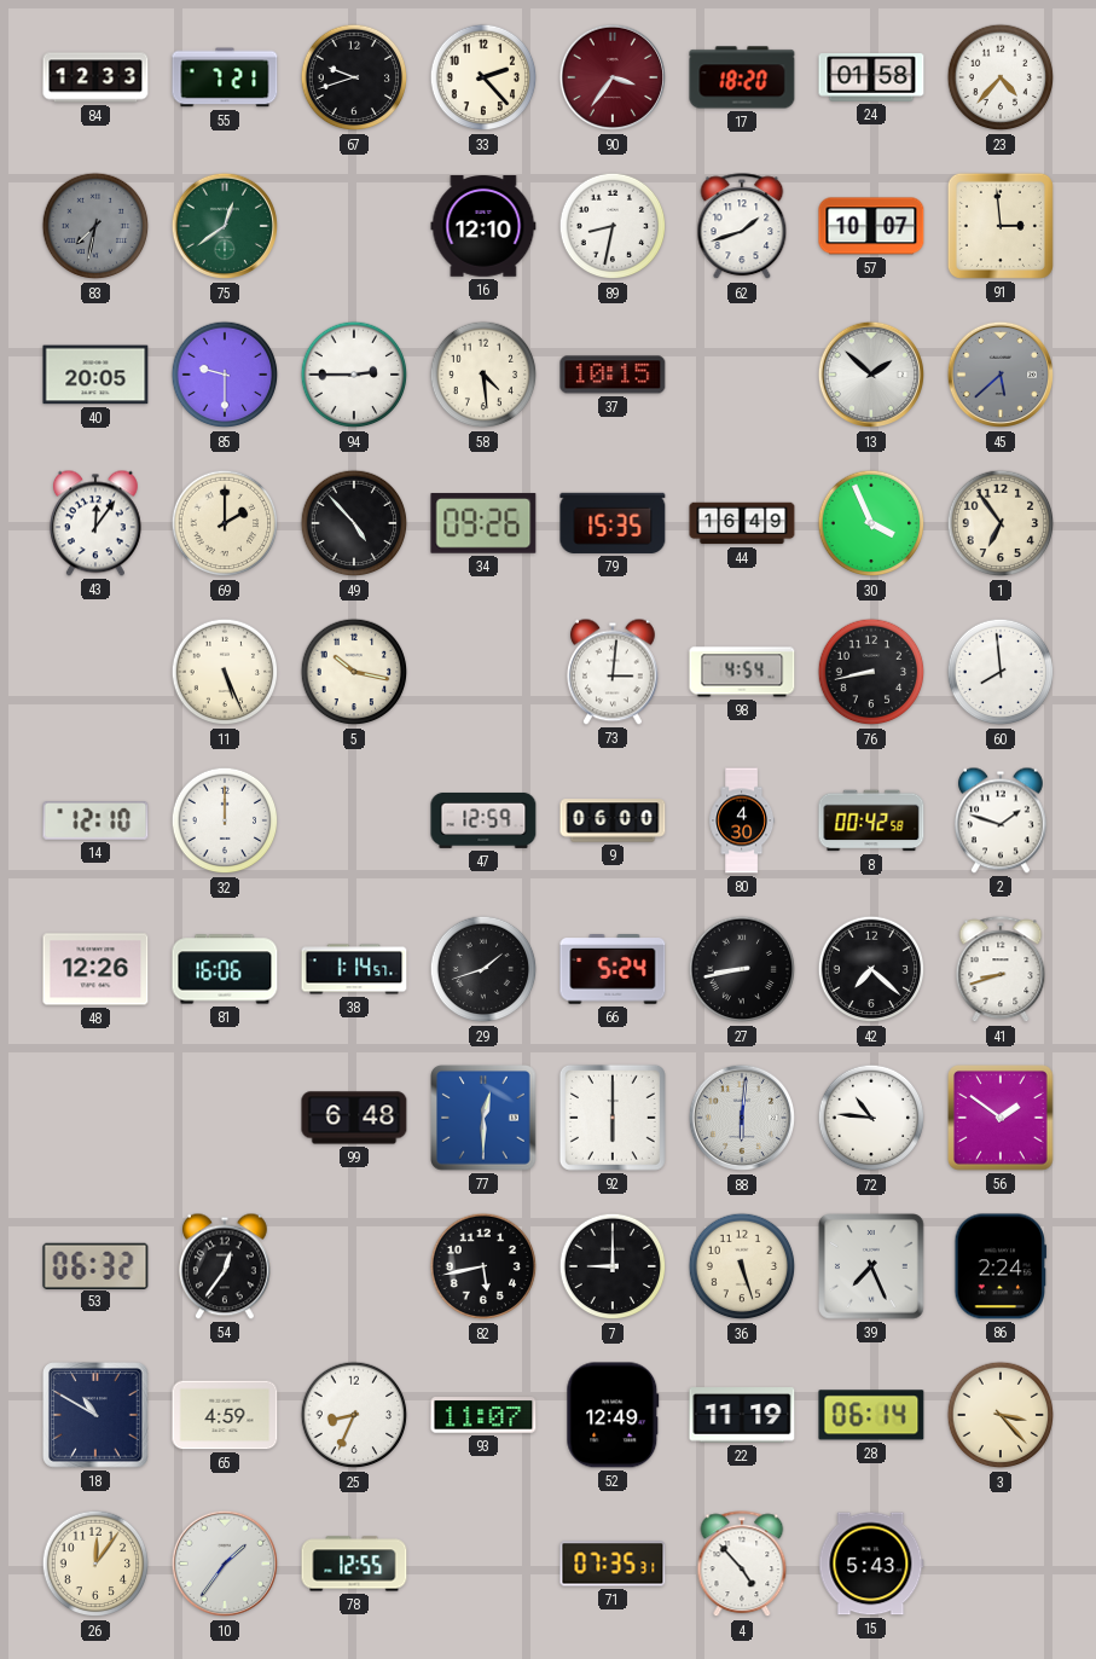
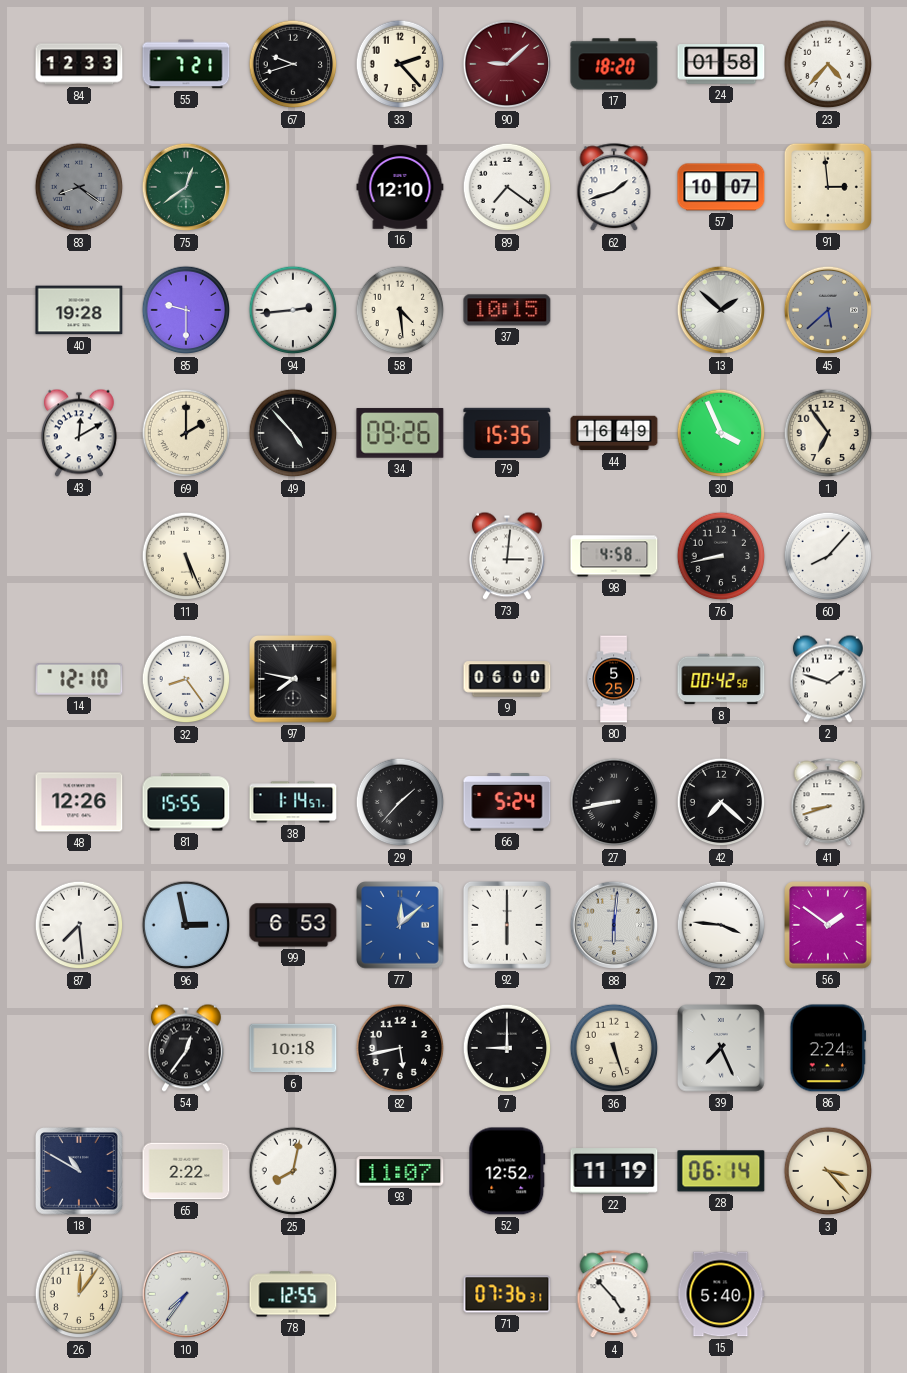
90: 3:36 -> 9:08
83: 7:32 -> 8:21
89: 8:32 -> 7:21
40: 20:05 -> 19:28
94: 2:45 -> 2:44
43: 12:06 -> 12:10
5: 10:17 -> none
98: 4:54 -> 4:58
60: 7:59 -> 8:07
32: 12:00 -> 8:24
97: none -> 7:47
47: 12:59 -> none
80: 4:30 -> 5:25
81: 16:06 -> 15:55
29: 1:42 -> 1:37
87: none -> 7:29
96: none -> 2:58
99: 6:48 -> 6:53
77: 12:30 -> 12:08
72: 10:46 -> 3:46
53: 06:32 -> none
6: none -> 10:18
65: 4:59 -> 2:22
25: 8:34 -> 8:02
52: 12:49 -> 12:52
10: 1:36 -> 7:36
71: 07:35 -> 07:36
15: 5:43 -> 5:40
